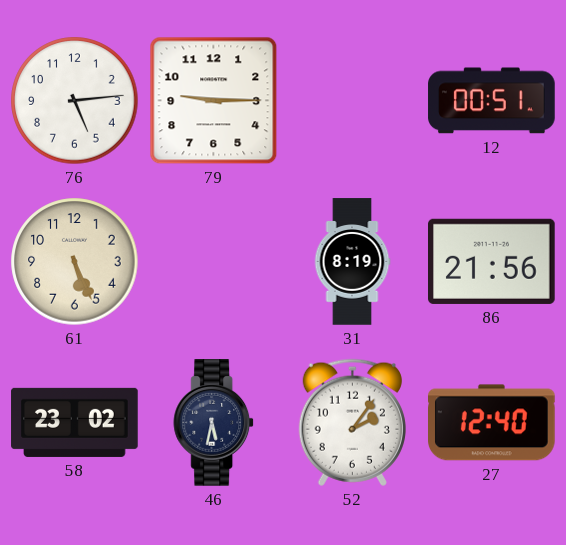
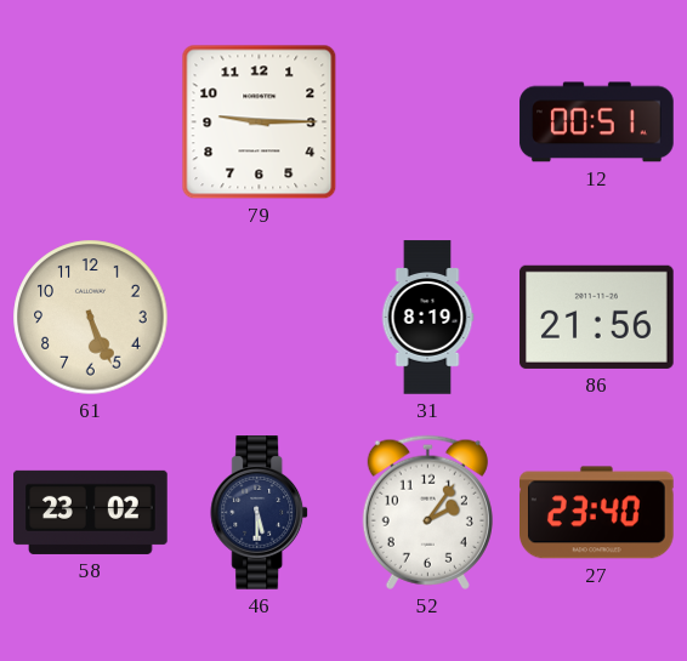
76: 5:14 -> none
46: 5:32 -> 5:30
27: 12:40 -> 23:40
